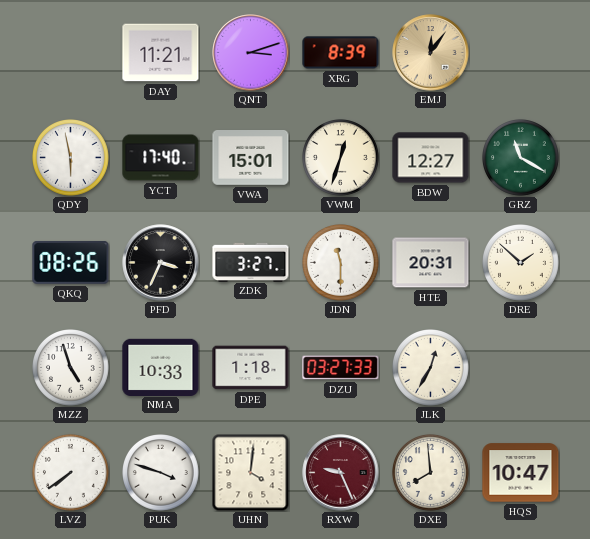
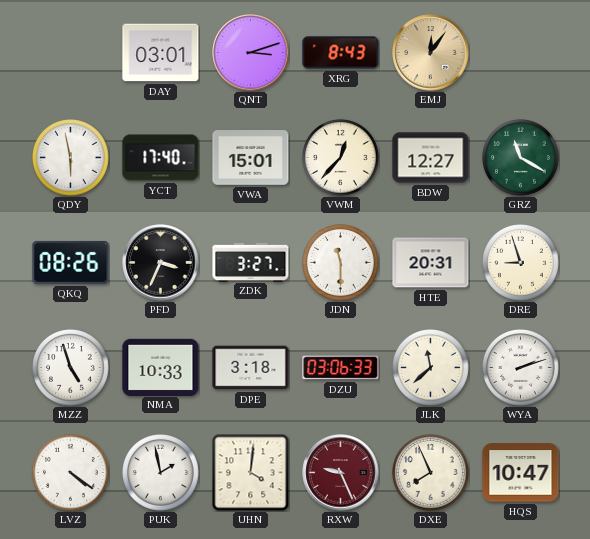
DAY: 11:21 -> 03:01
XRG: 8:39 -> 8:43
VWM: 12:33 -> 12:37
DRE: 1:52 -> 8:57
DPE: 1:18 -> 3:18
DZU: 03:27 -> 03:06
JLK: 12:35 -> 11:38
WYA: none -> 2:12
LVZ: 7:39 -> 4:21
PUK: 3:48 -> 1:58
DXE: 7:59 -> 7:56
